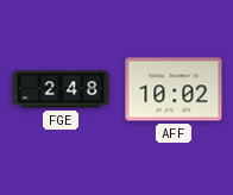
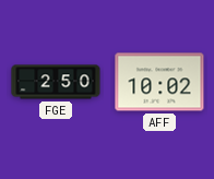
FGE: 2:48 -> 2:50
